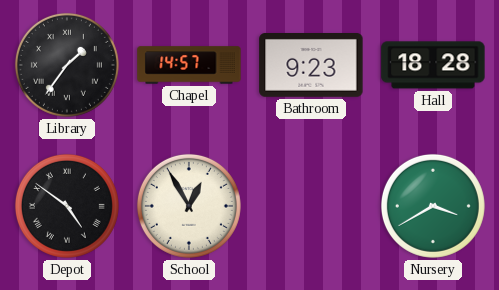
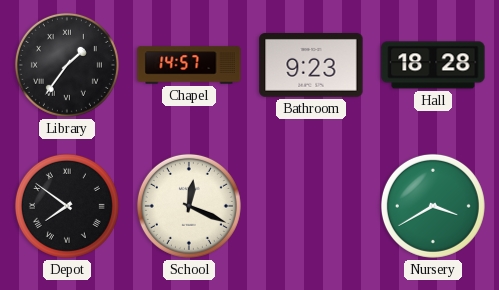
Depot: 4:51 -> 7:51
School: 12:55 -> 12:19
